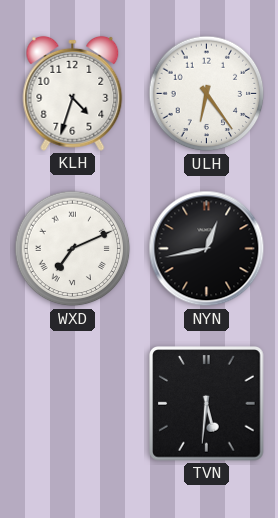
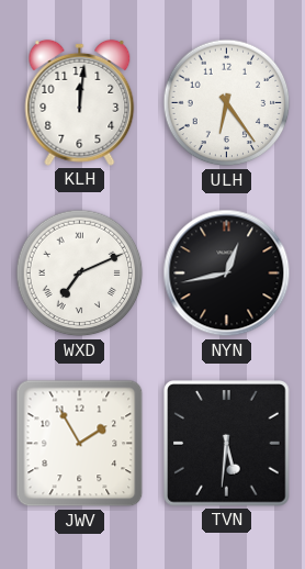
KLH: 4:33 -> 12:01
JWV: none -> 1:55
